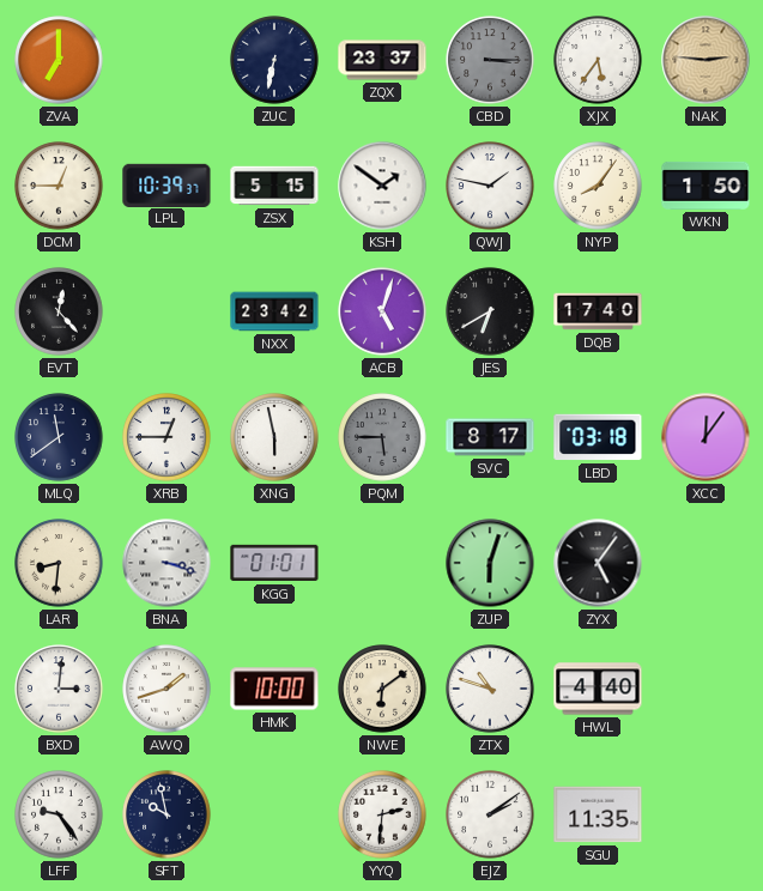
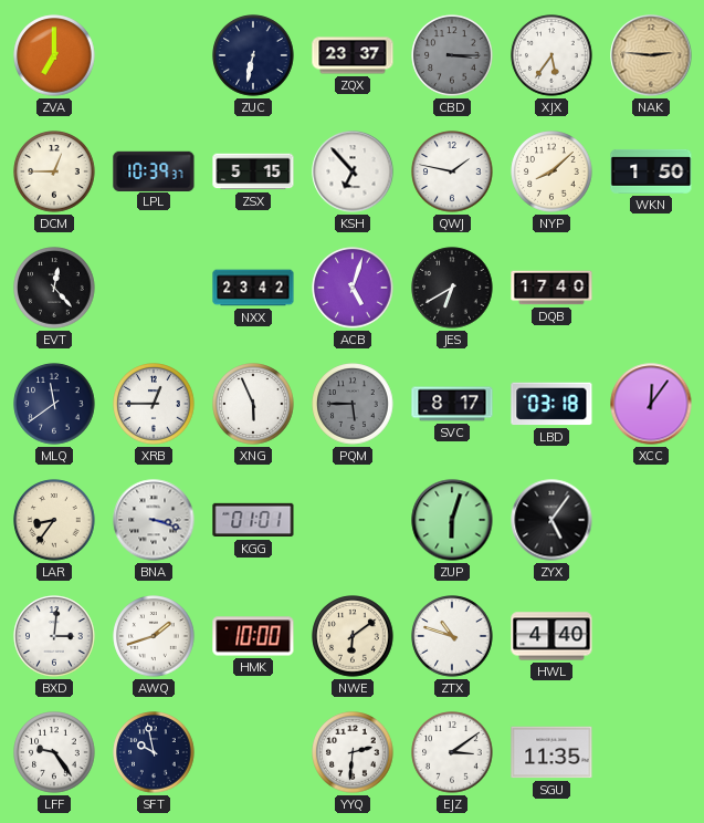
KSH: 1:51 -> 6:53
NYP: 8:06 -> 8:08
XNG: 5:58 -> 5:56
LAR: 8:31 -> 8:36
EJZ: 2:09 -> 3:09
